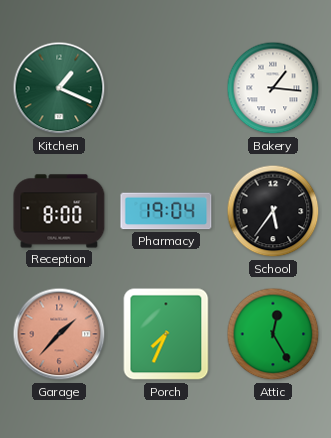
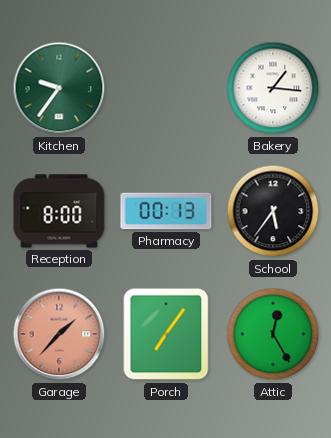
Kitchen: 1:19 -> 9:36
Pharmacy: 19:04 -> 00:13
Porch: 7:34 -> 7:06
